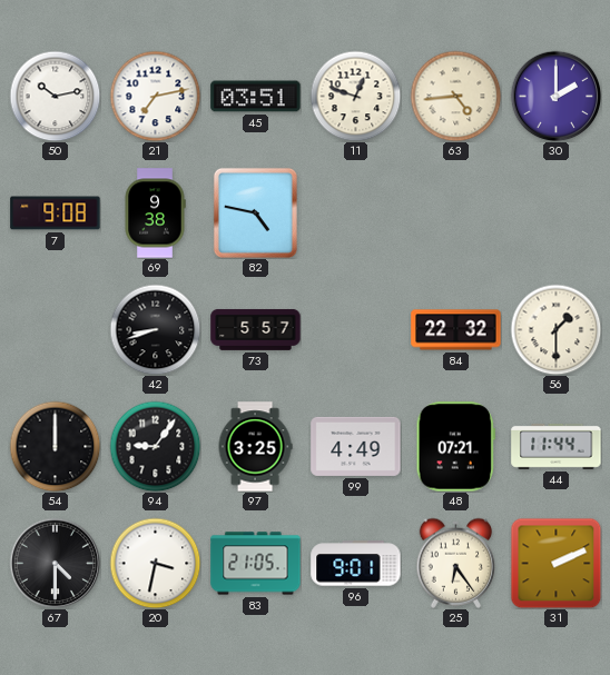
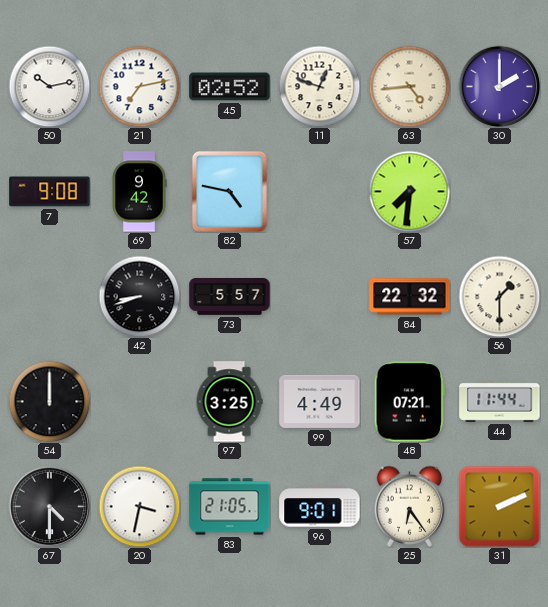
45: 03:51 -> 02:52
69: 9:38 -> 9:42
57: none -> 7:31
94: 9:06 -> none
